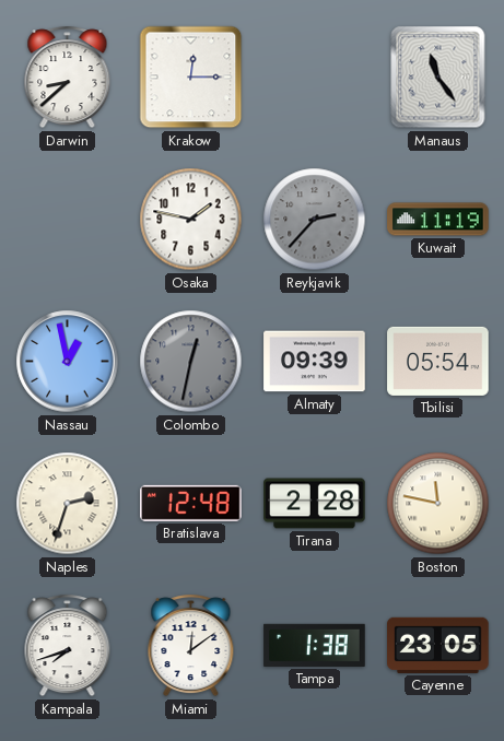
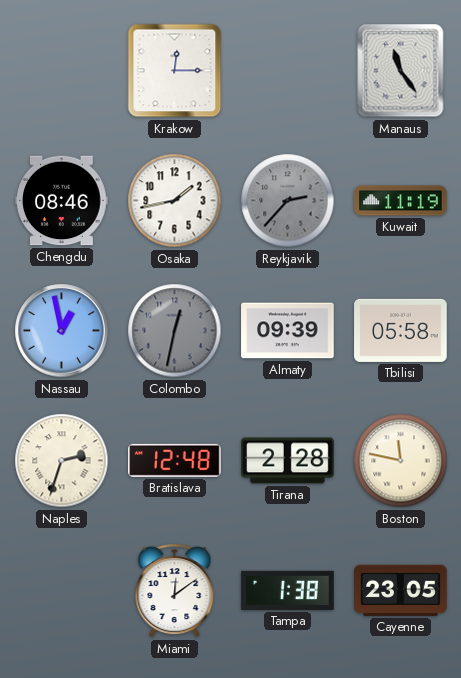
Darwin: 8:38 -> none
Chengdu: none -> 08:46
Osaka: 1:47 -> 1:43
Tbilisi: 05:54 -> 05:58
Kampala: 7:42 -> none
